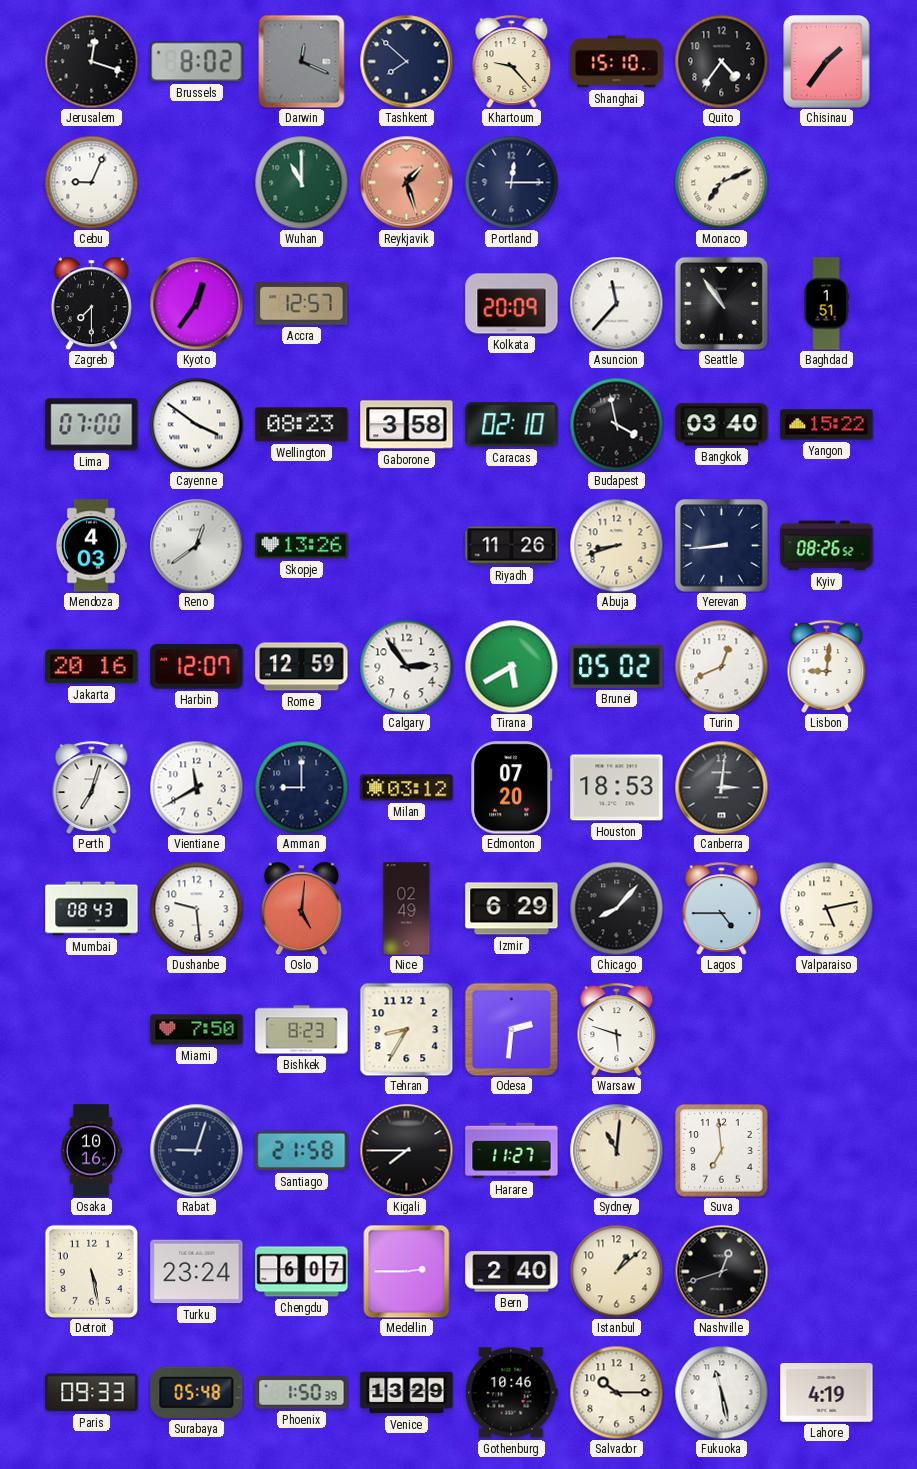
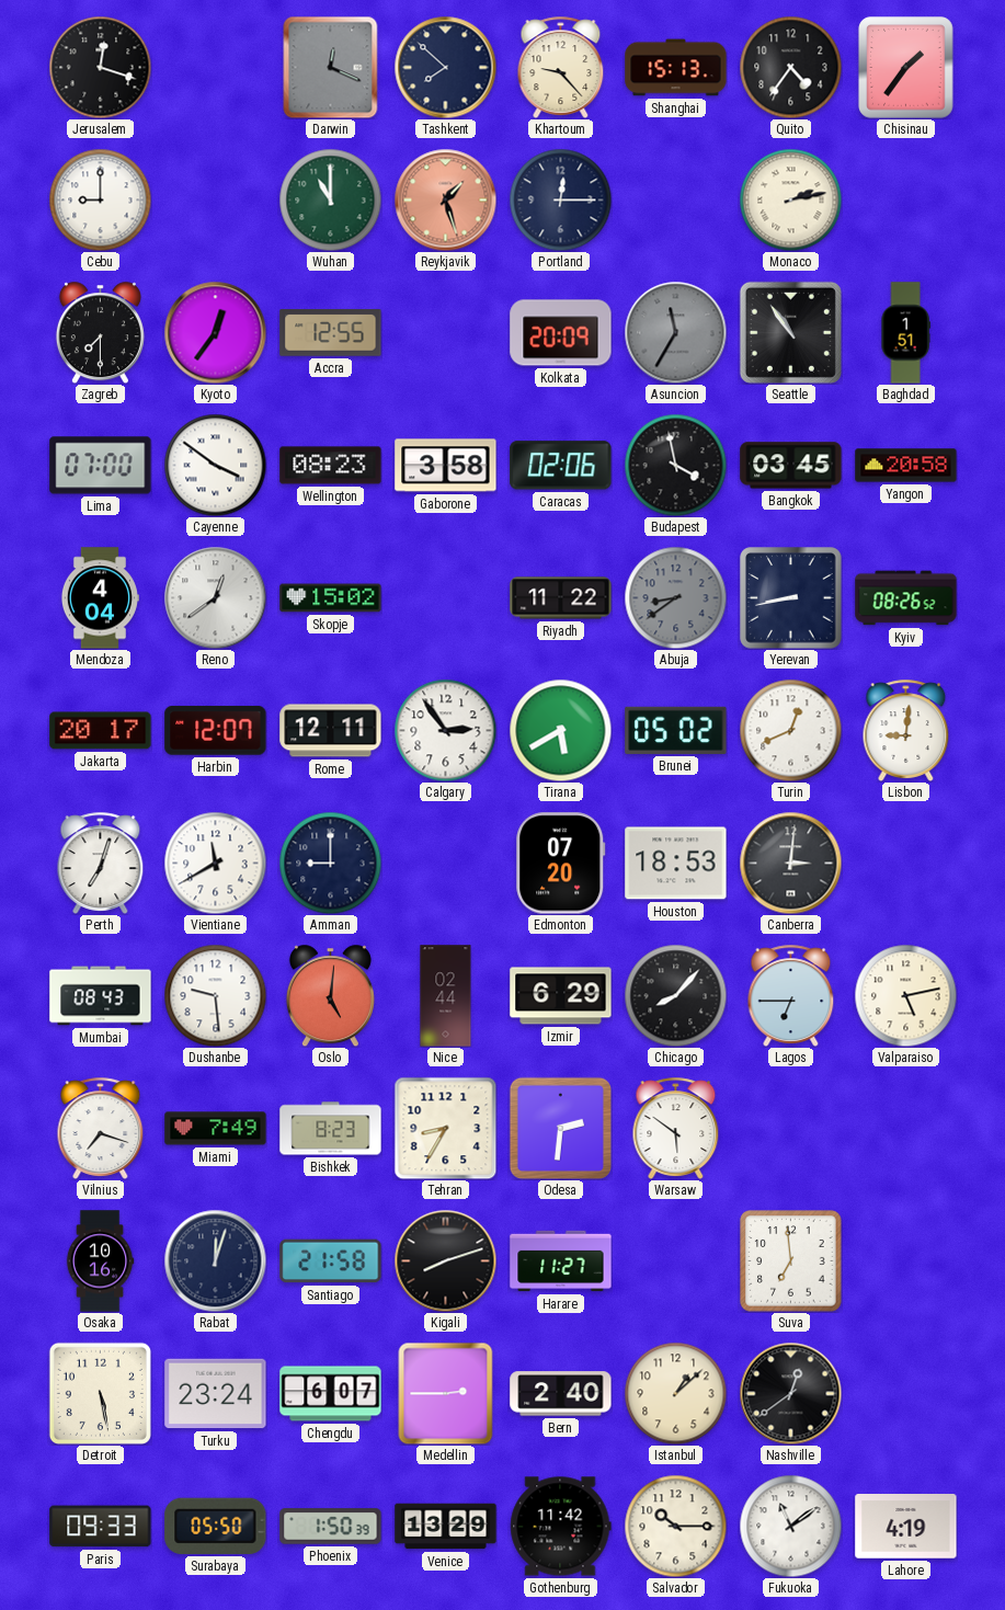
Brussels: 8:02 -> none
Shanghai: 15:10 -> 15:13
Cebu: 9:04 -> 9:00
Monaco: 7:11 -> 2:13
Accra: 12:57 -> 12:55
Asuncion: 11:37 -> 11:35
Asuncion dial: white -> grey
Caracas: 02:10 -> 02:06
Bangkok: 03:40 -> 03:45
Yangon: 15:22 -> 20:58
Mendoza: 4:03 -> 4:04
Skopje: 13:26 -> 15:02
Riyadh: 11:26 -> 11:22
Abuja: 8:42 -> 8:39
Abuja dial: cream -> grey
Yerevan: 8:44 -> 8:43
Jakarta: 20:16 -> 20:17
Rome: 12:59 -> 12:11
Milan: 03:12 -> none
Nice: 02:49 -> 02:44
Lagos: 4:45 -> 6:45
Vilnius: none -> 7:18
Miami: 7:50 -> 7:49
Warsaw: 5:48 -> 5:51
Rabat: 9:03 -> 12:03
Kigali: 7:45 -> 8:12
Sydney: 11:01 -> none
Nashville: 12:42 -> 12:39
Surabaya: 05:48 -> 05:50
Gothenburg: 10:46 -> 11:42
Fukuoka: 11:28 -> 11:09
